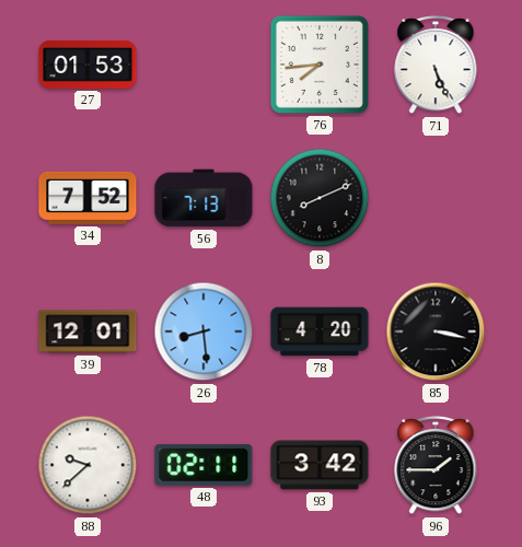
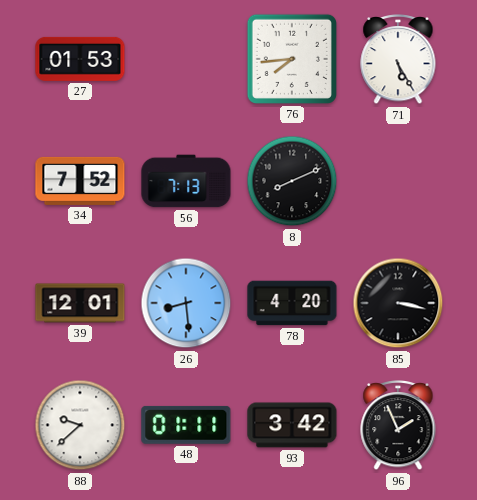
71: 5:26 -> 5:25
48: 02:11 -> 01:11
96: 1:45 -> 1:56
